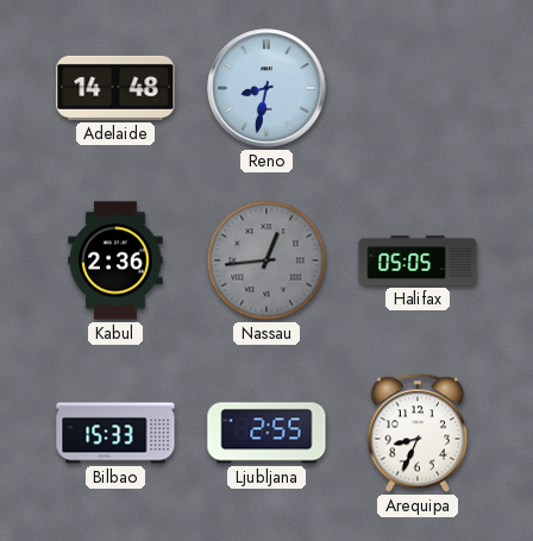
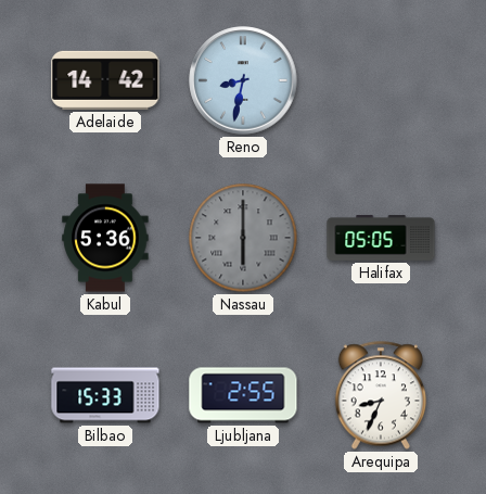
Adelaide: 14:48 -> 14:42
Kabul: 2:36 -> 5:36
Nassau: 12:44 -> 6:00
